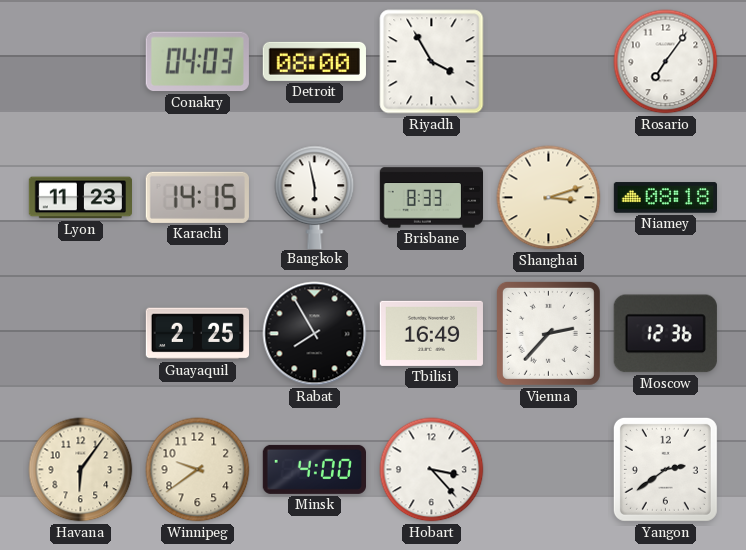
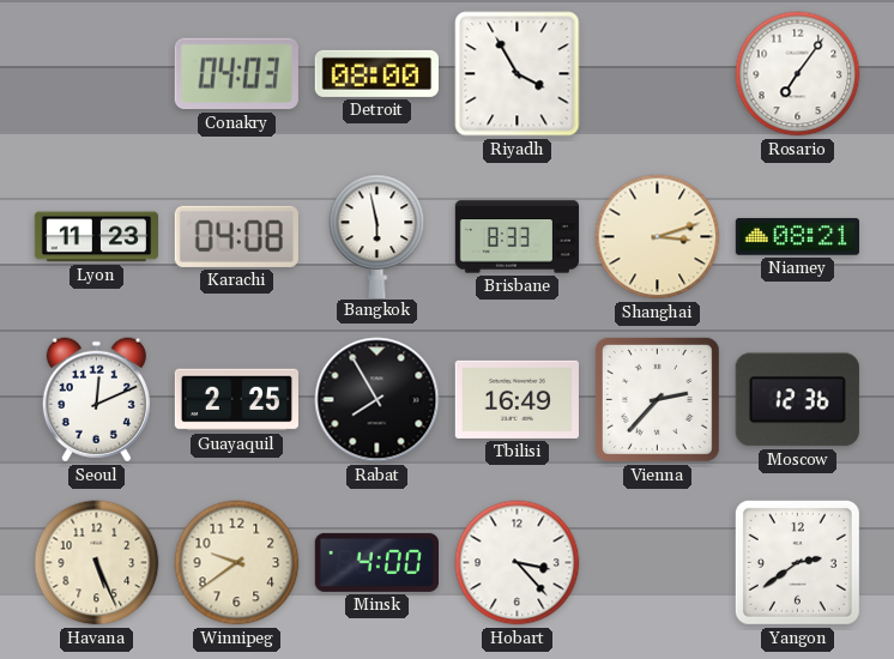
Karachi: 14:15 -> 04:08
Niamey: 08:18 -> 08:21
Seoul: none -> 12:11
Havana: 6:06 -> 5:26
